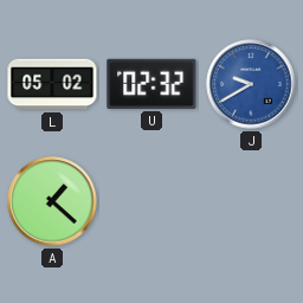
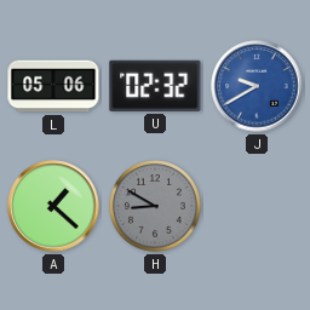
L: 05:02 -> 05:06
H: none -> 8:50
